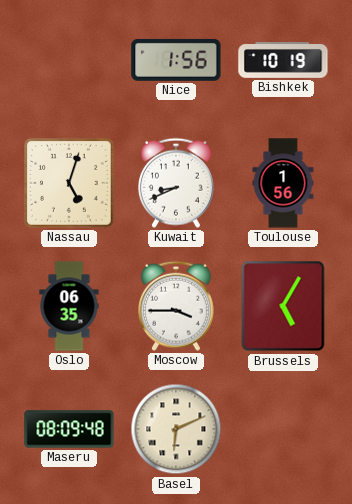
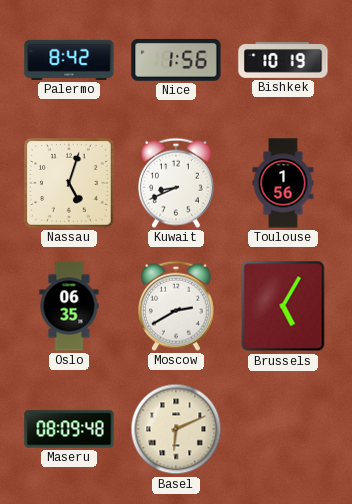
Palermo: none -> 8:42
Moscow: 3:45 -> 2:40
